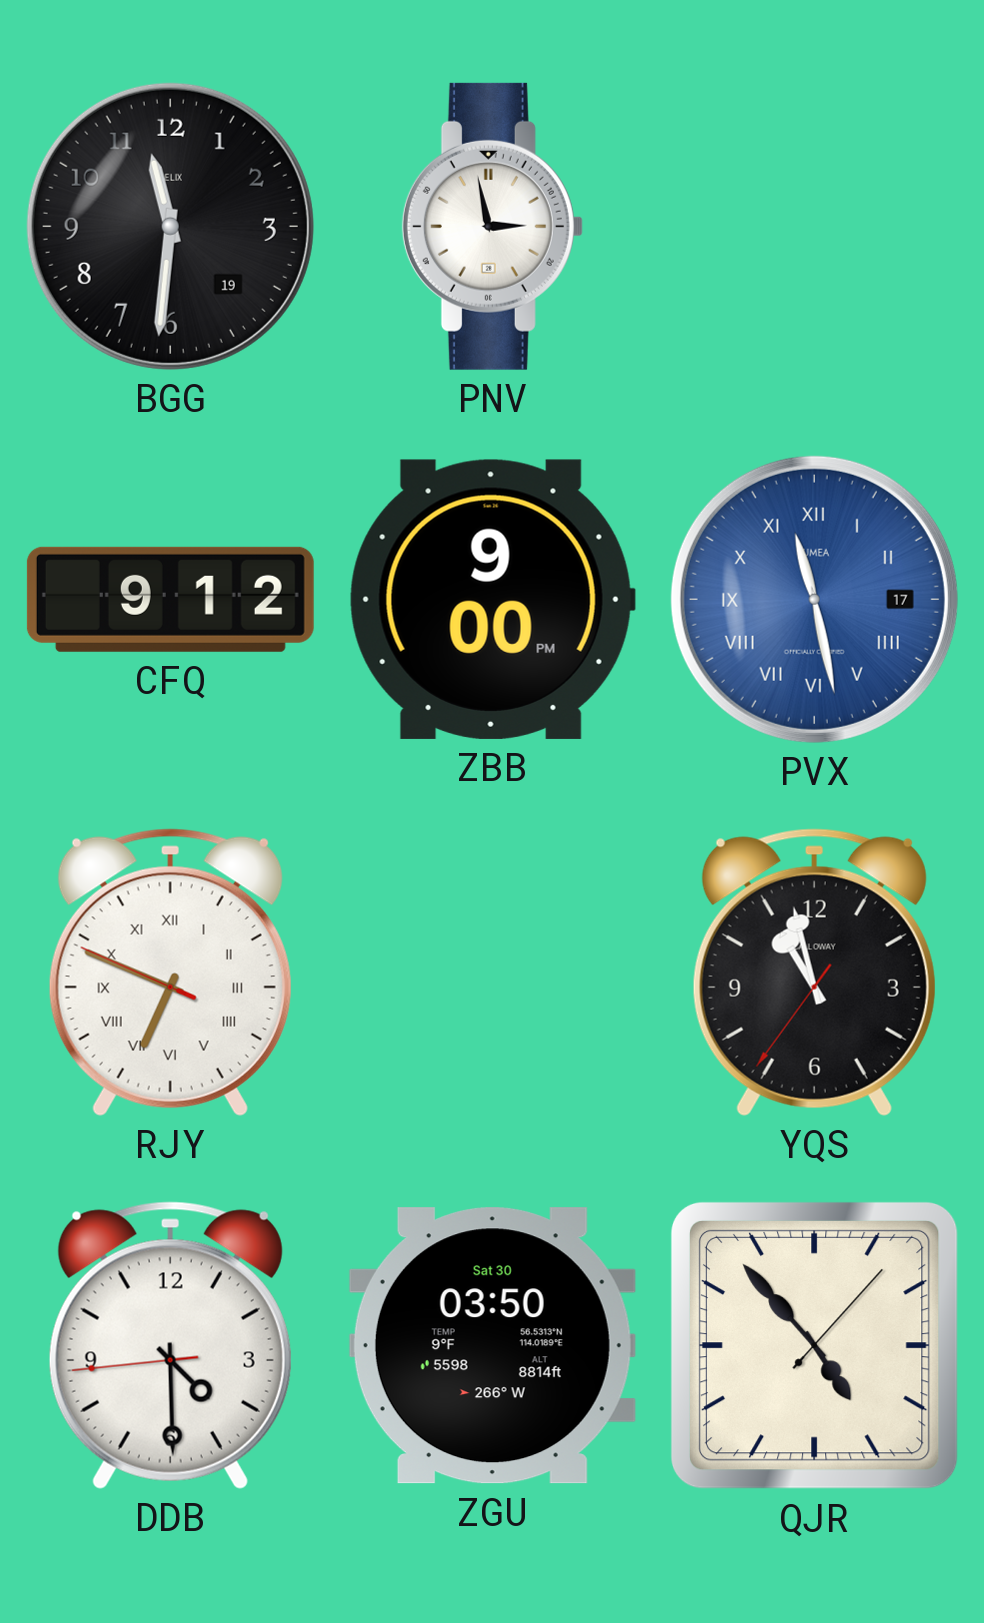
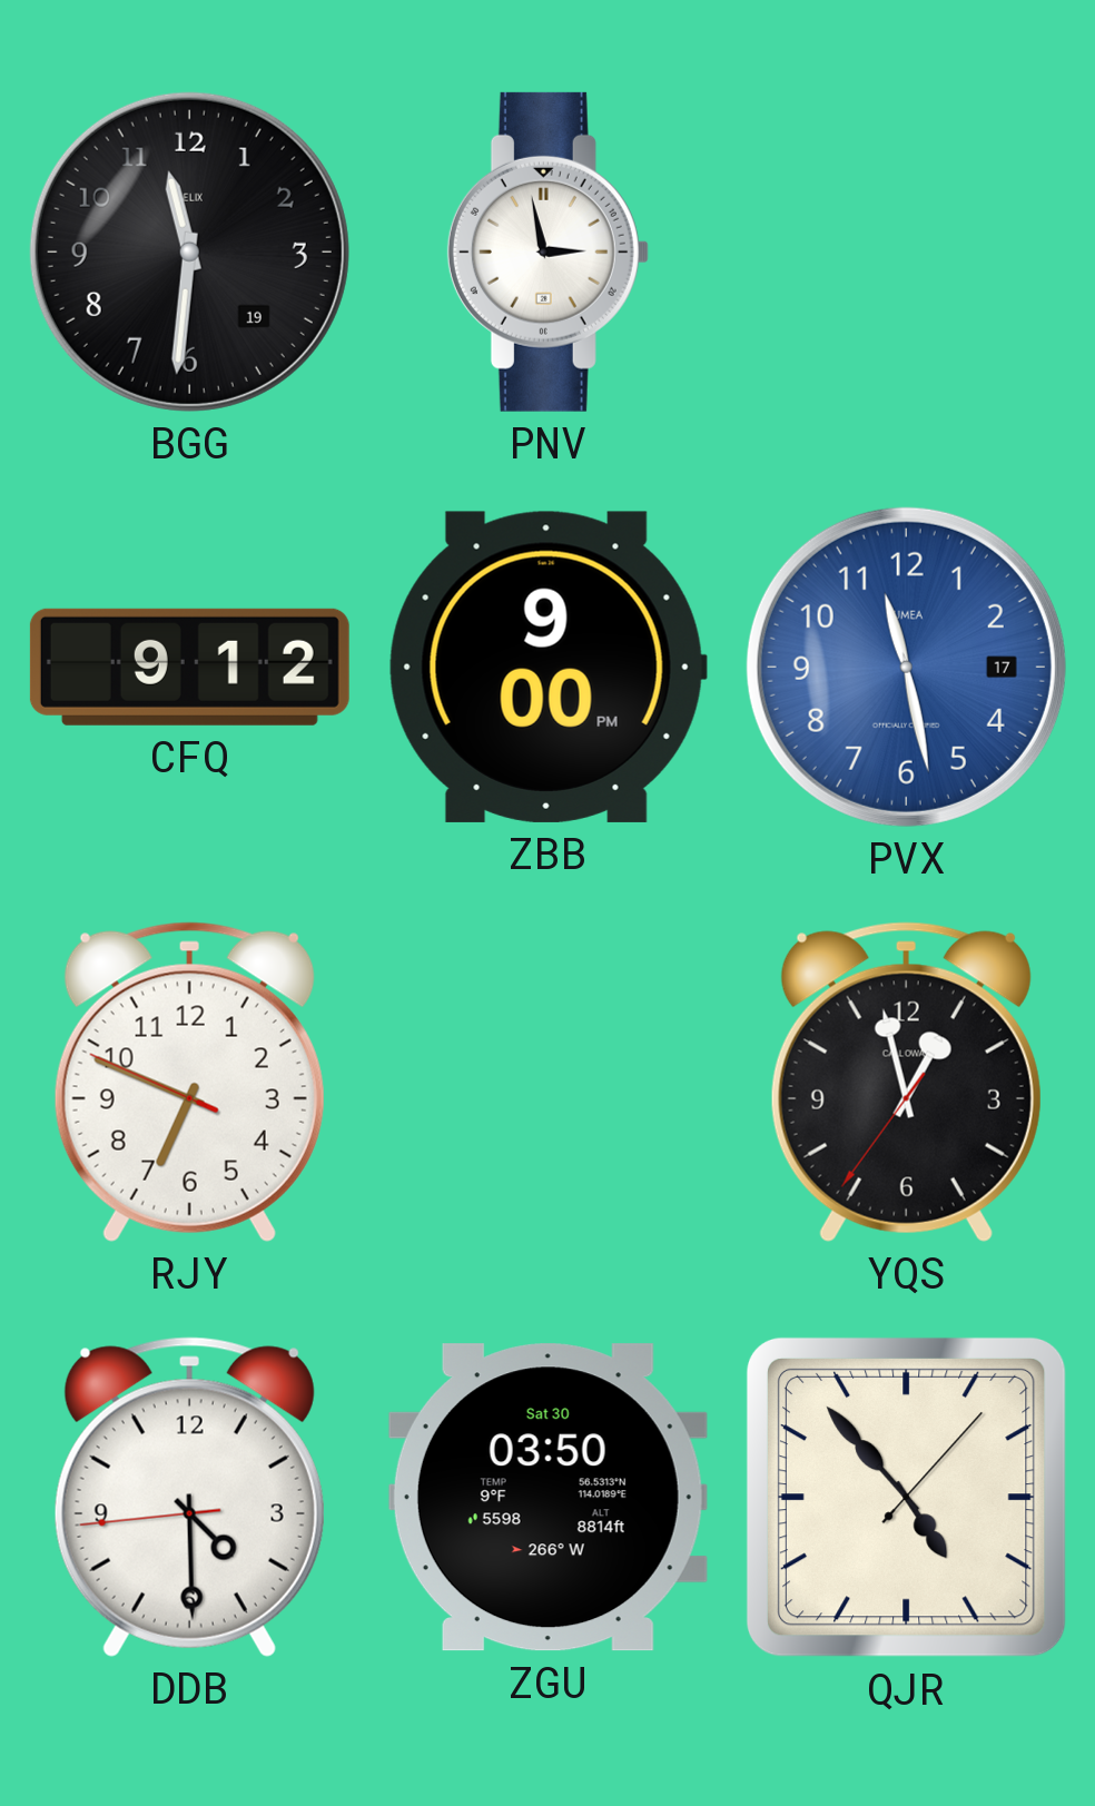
PVX numerals: Roman -> Arabic
RJY numerals: Roman -> Arabic
YQS: 10:57 -> 12:57
